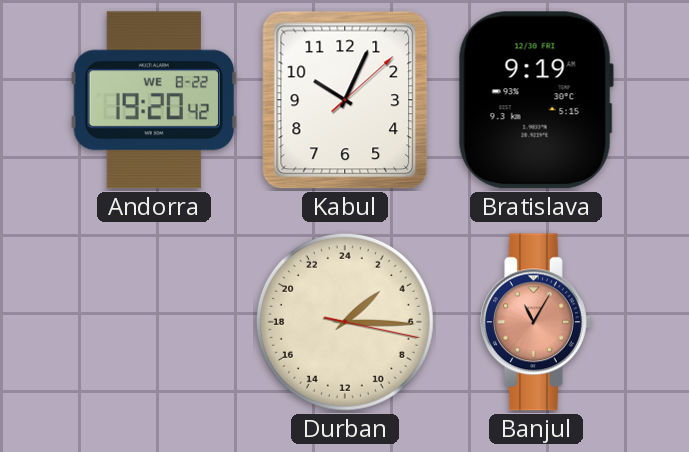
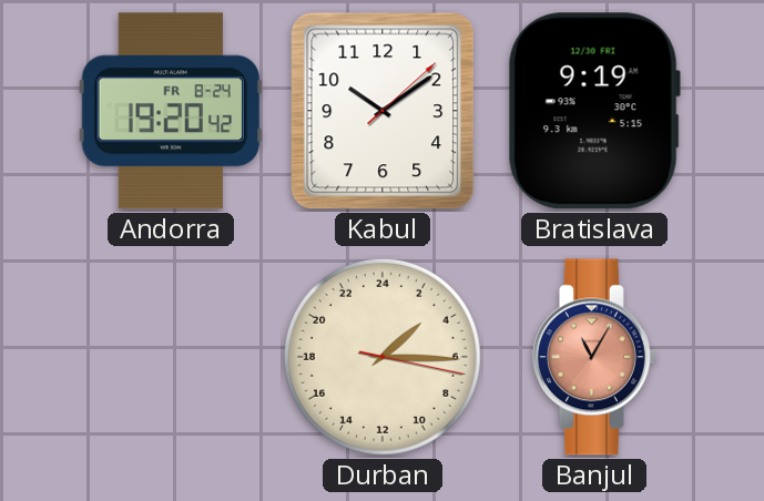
Andorra date: WE 8-22 -> FR 8-24
Kabul: 10:04 -> 10:09
